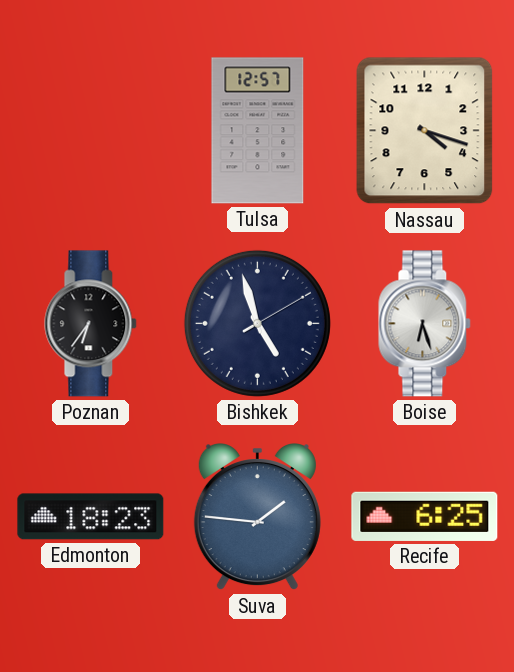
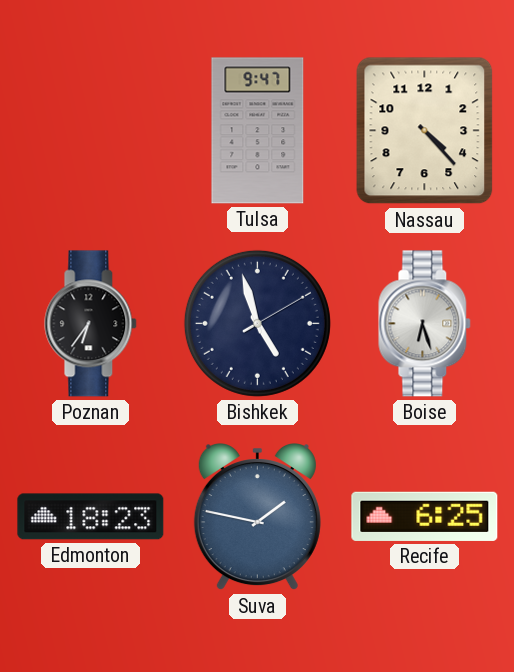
Tulsa: 12:57 -> 9:47
Nassau: 4:18 -> 4:23
Suva: 1:46 -> 1:47
